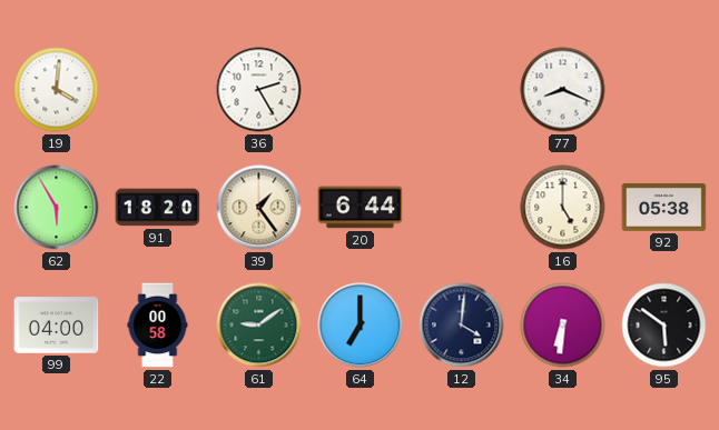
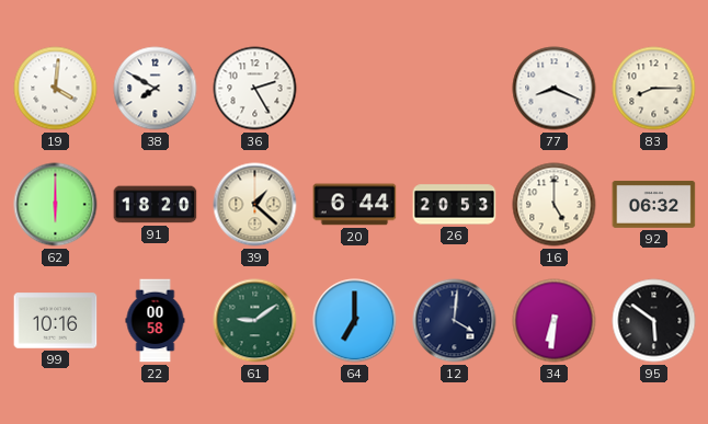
38: none -> 7:50
83: none -> 8:15
62: 5:55 -> 6:00
39: 1:24 -> 1:22
26: none -> 20:53
92: 05:38 -> 06:32
99: 04:00 -> 10:16
